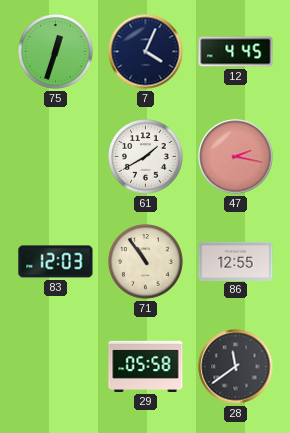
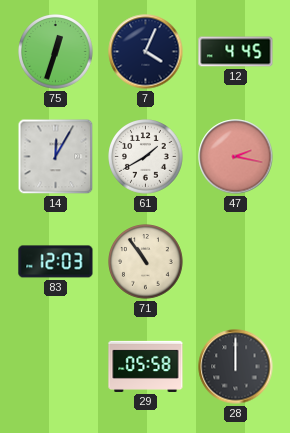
14: none -> 12:05
86: 12:55 -> none
28: 11:39 -> 12:00
